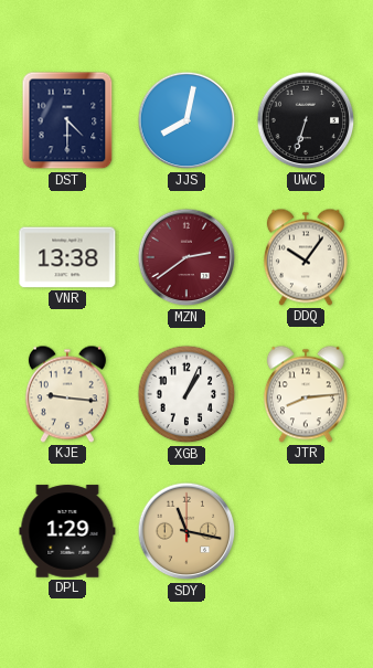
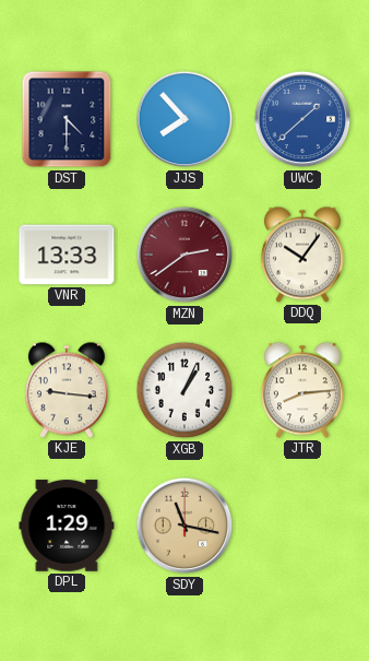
JJS: 8:02 -> 7:53
UWC: 6:33 -> 1:38
UWC dial: black -> blue
VNR: 13:38 -> 13:33
